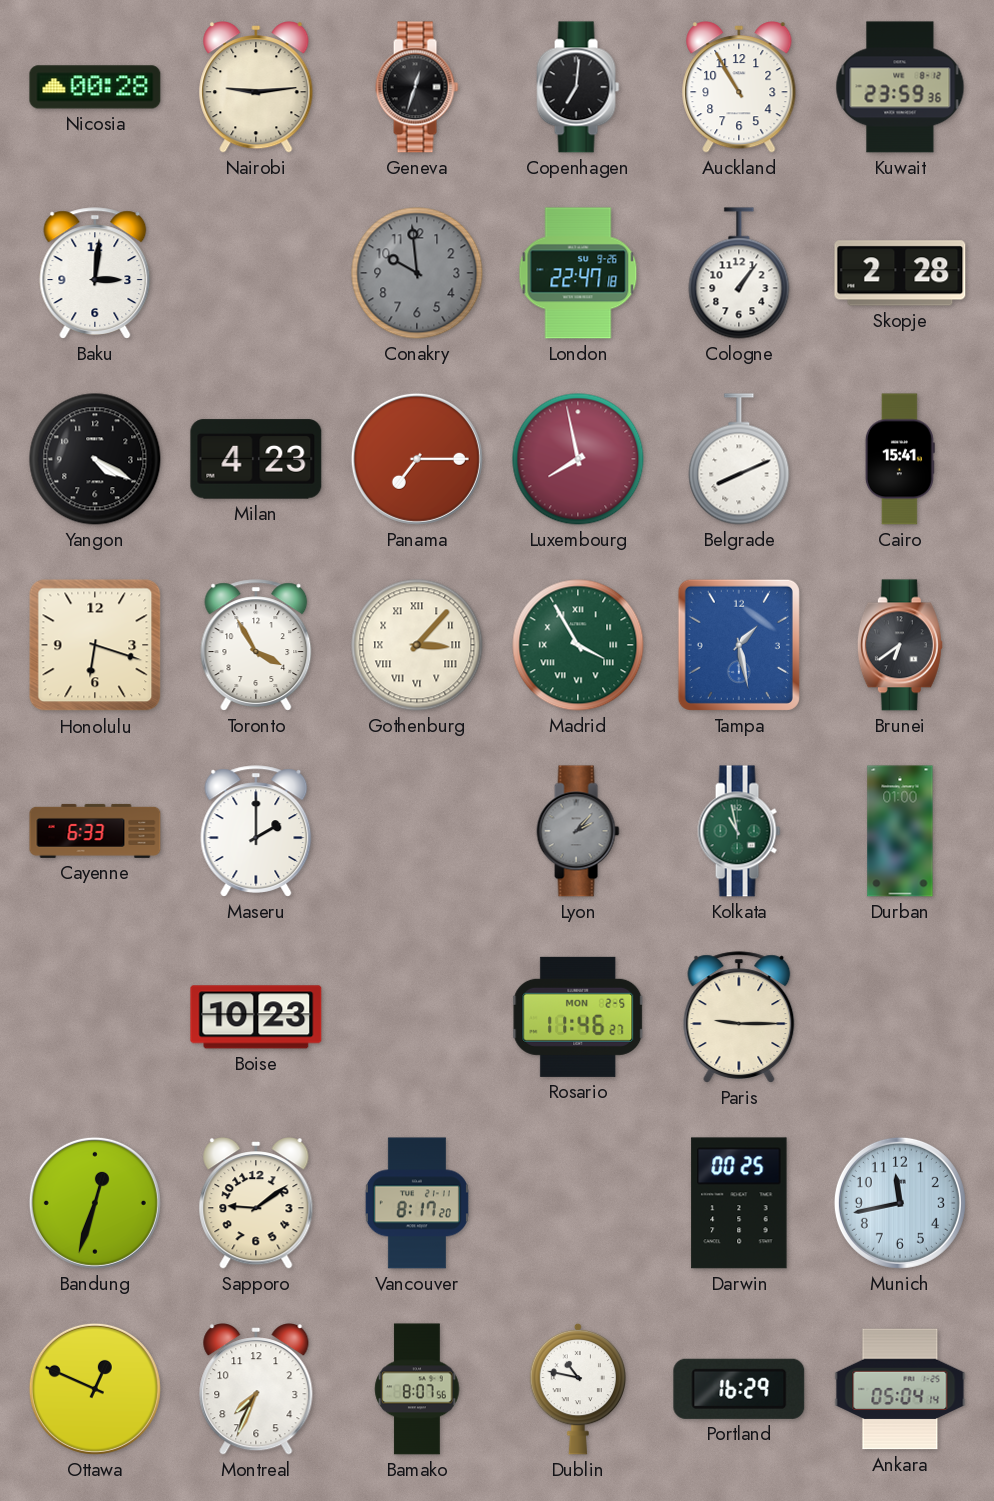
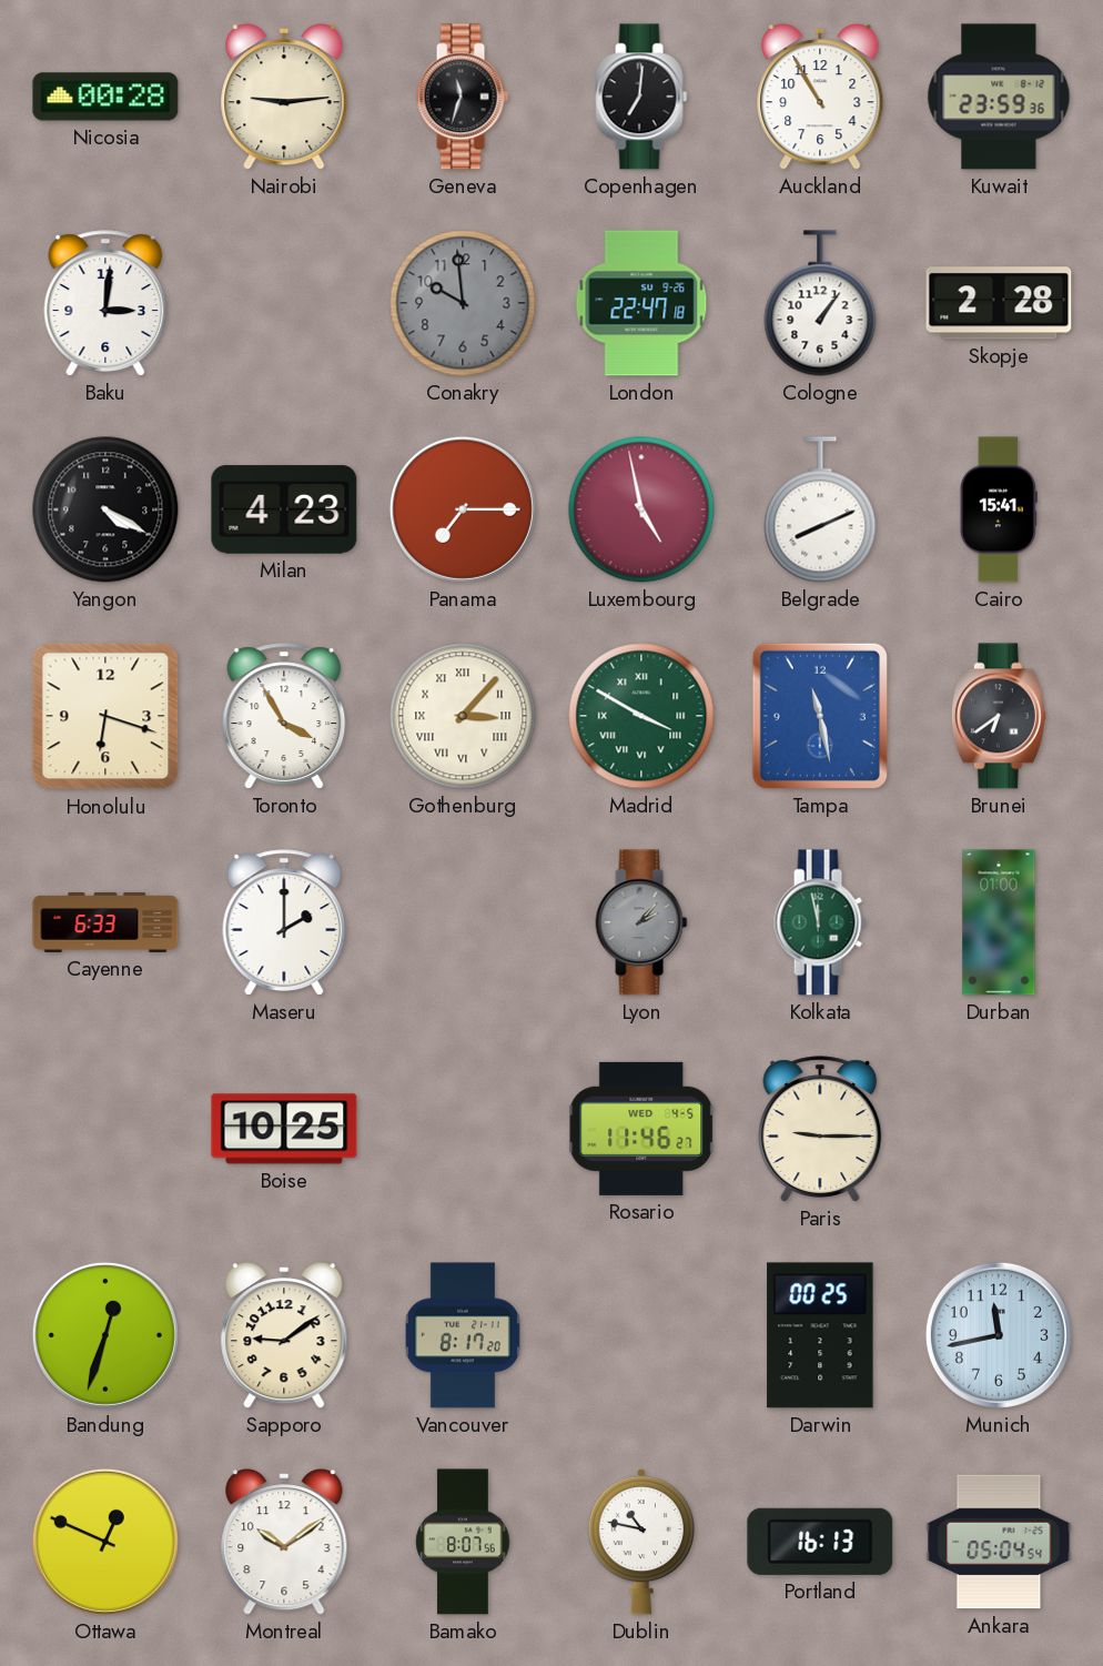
Geneva: 12:33 -> 11:33
Luxembourg: 7:58 -> 4:58
Madrid: 3:55 -> 3:50
Tampa: 1:28 -> 11:28
Kolkata: 10:58 -> 11:58
Boise: 10:23 -> 10:25
Rosario date: MON 2-5 -> WED 4-5
Montreal: 7:34 -> 10:09
Portland: 16:29 -> 16:13
Ankara: 05:04:14 -> 05:04:54
